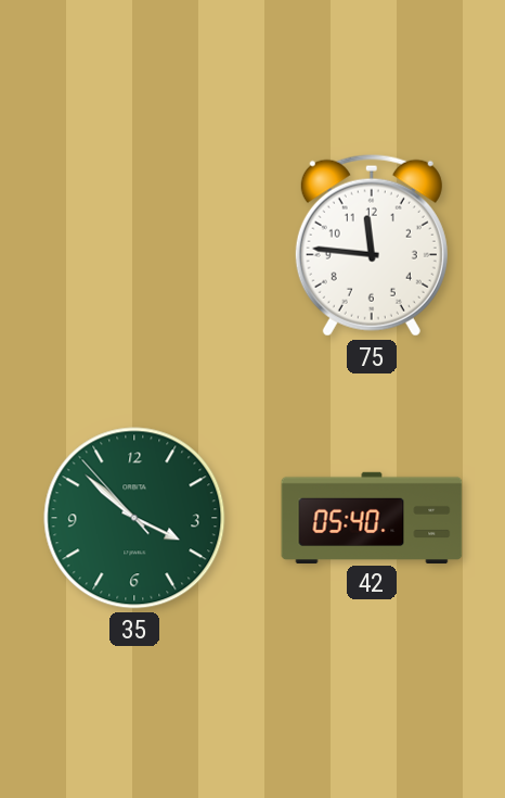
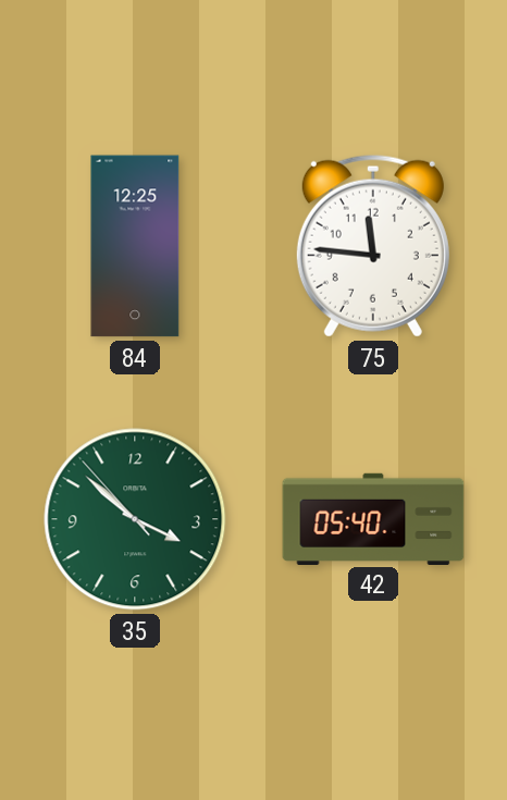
84: none -> 12:25
